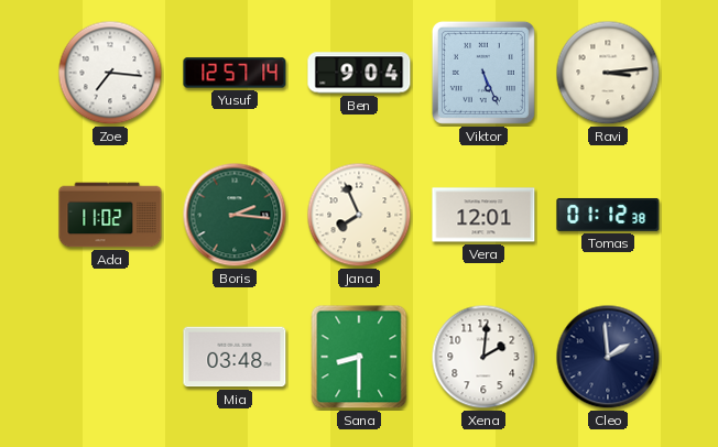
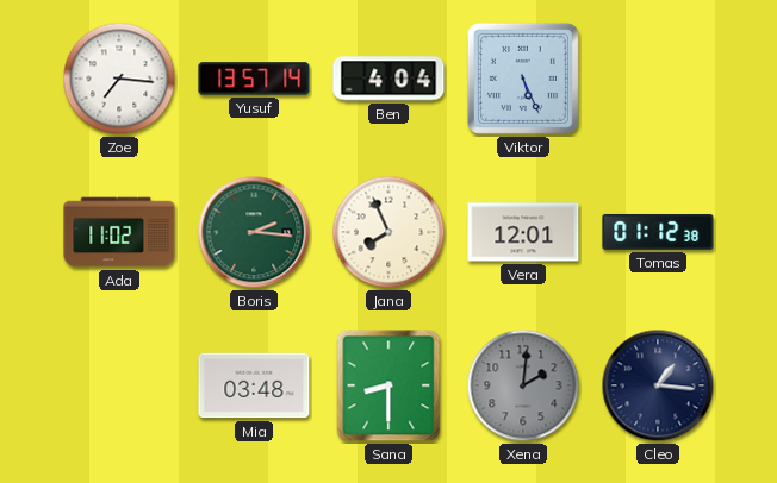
Yusuf: 12:57 -> 13:57
Ben: 9:04 -> 4:04
Ravi: 3:14 -> none
Xena dial: white -> grey
Cleo: 1:59 -> 1:16
